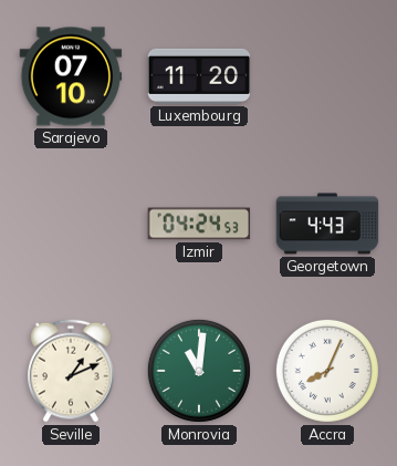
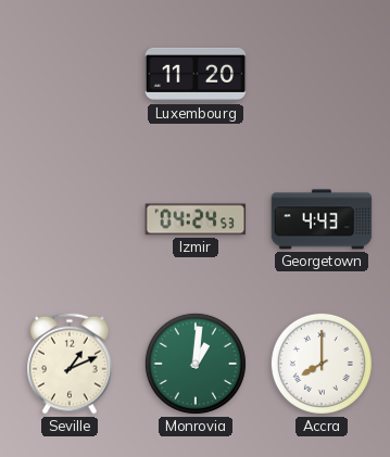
Sarajevo: 07:10 -> none
Monrovia: 11:01 -> 1:01
Accra: 8:04 -> 8:00
